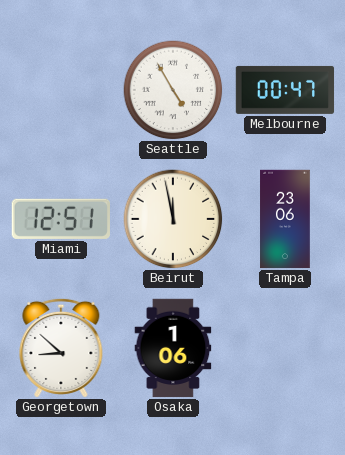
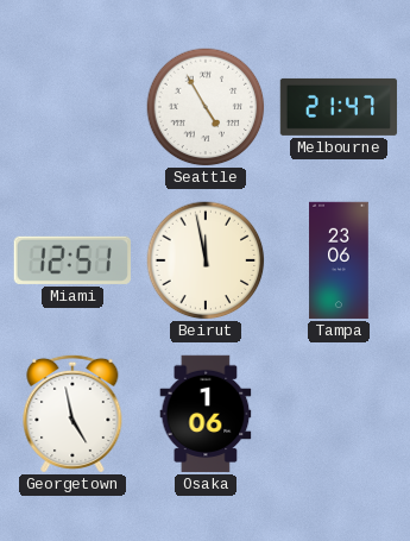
Melbourne: 00:47 -> 21:47
Georgetown: 8:52 -> 4:58
